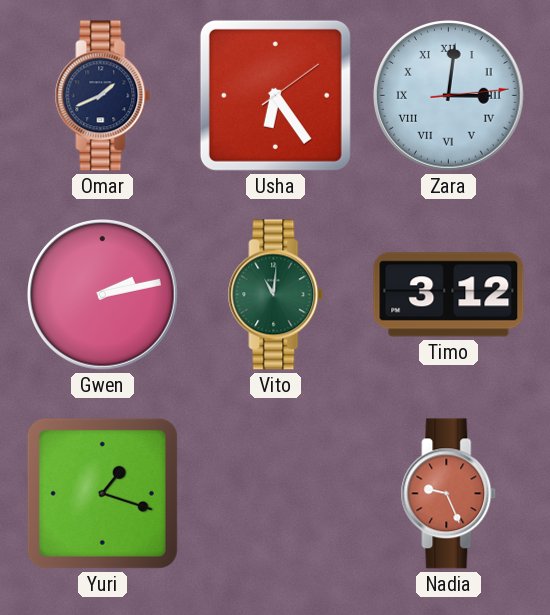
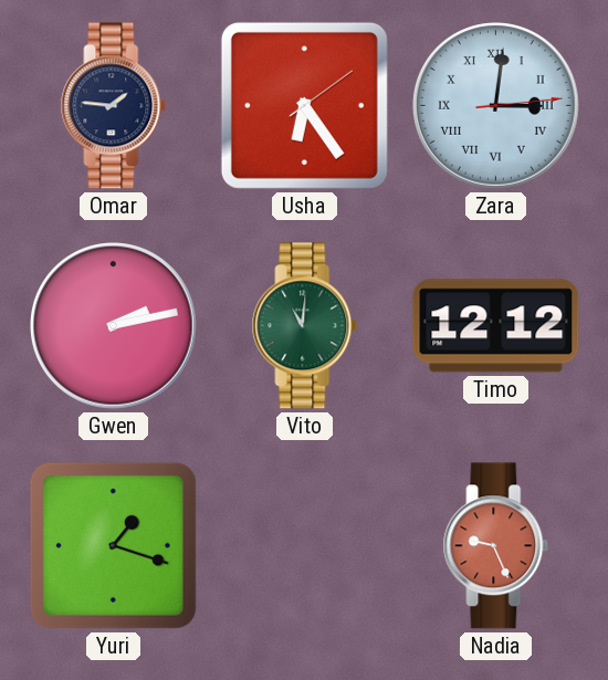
Omar: 1:41 -> 1:46
Timo: 3:12 -> 12:12
